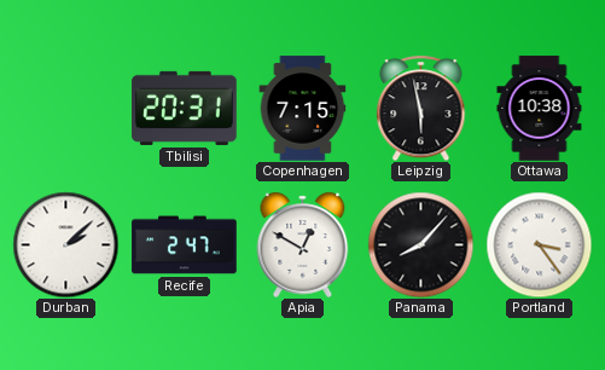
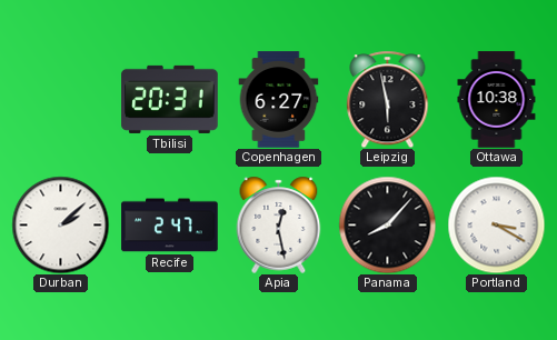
Copenhagen: 7:15 -> 6:27
Apia: 12:50 -> 12:28
Portland: 3:24 -> 3:20
